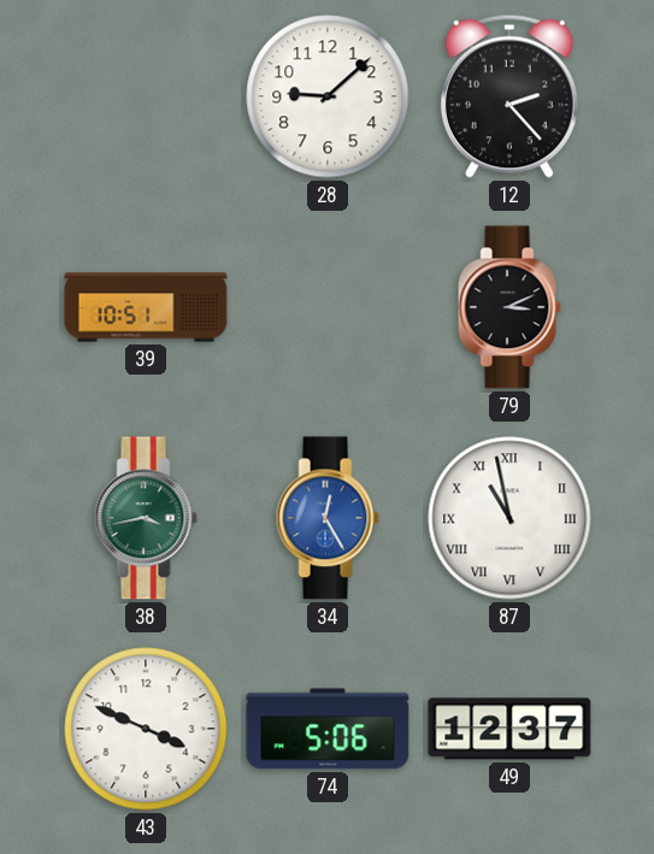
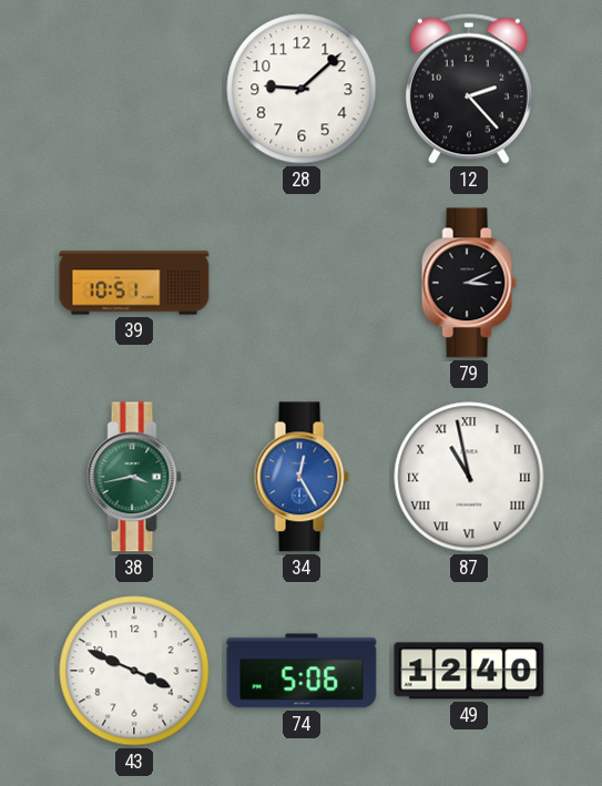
49: 12:37 -> 12:40
